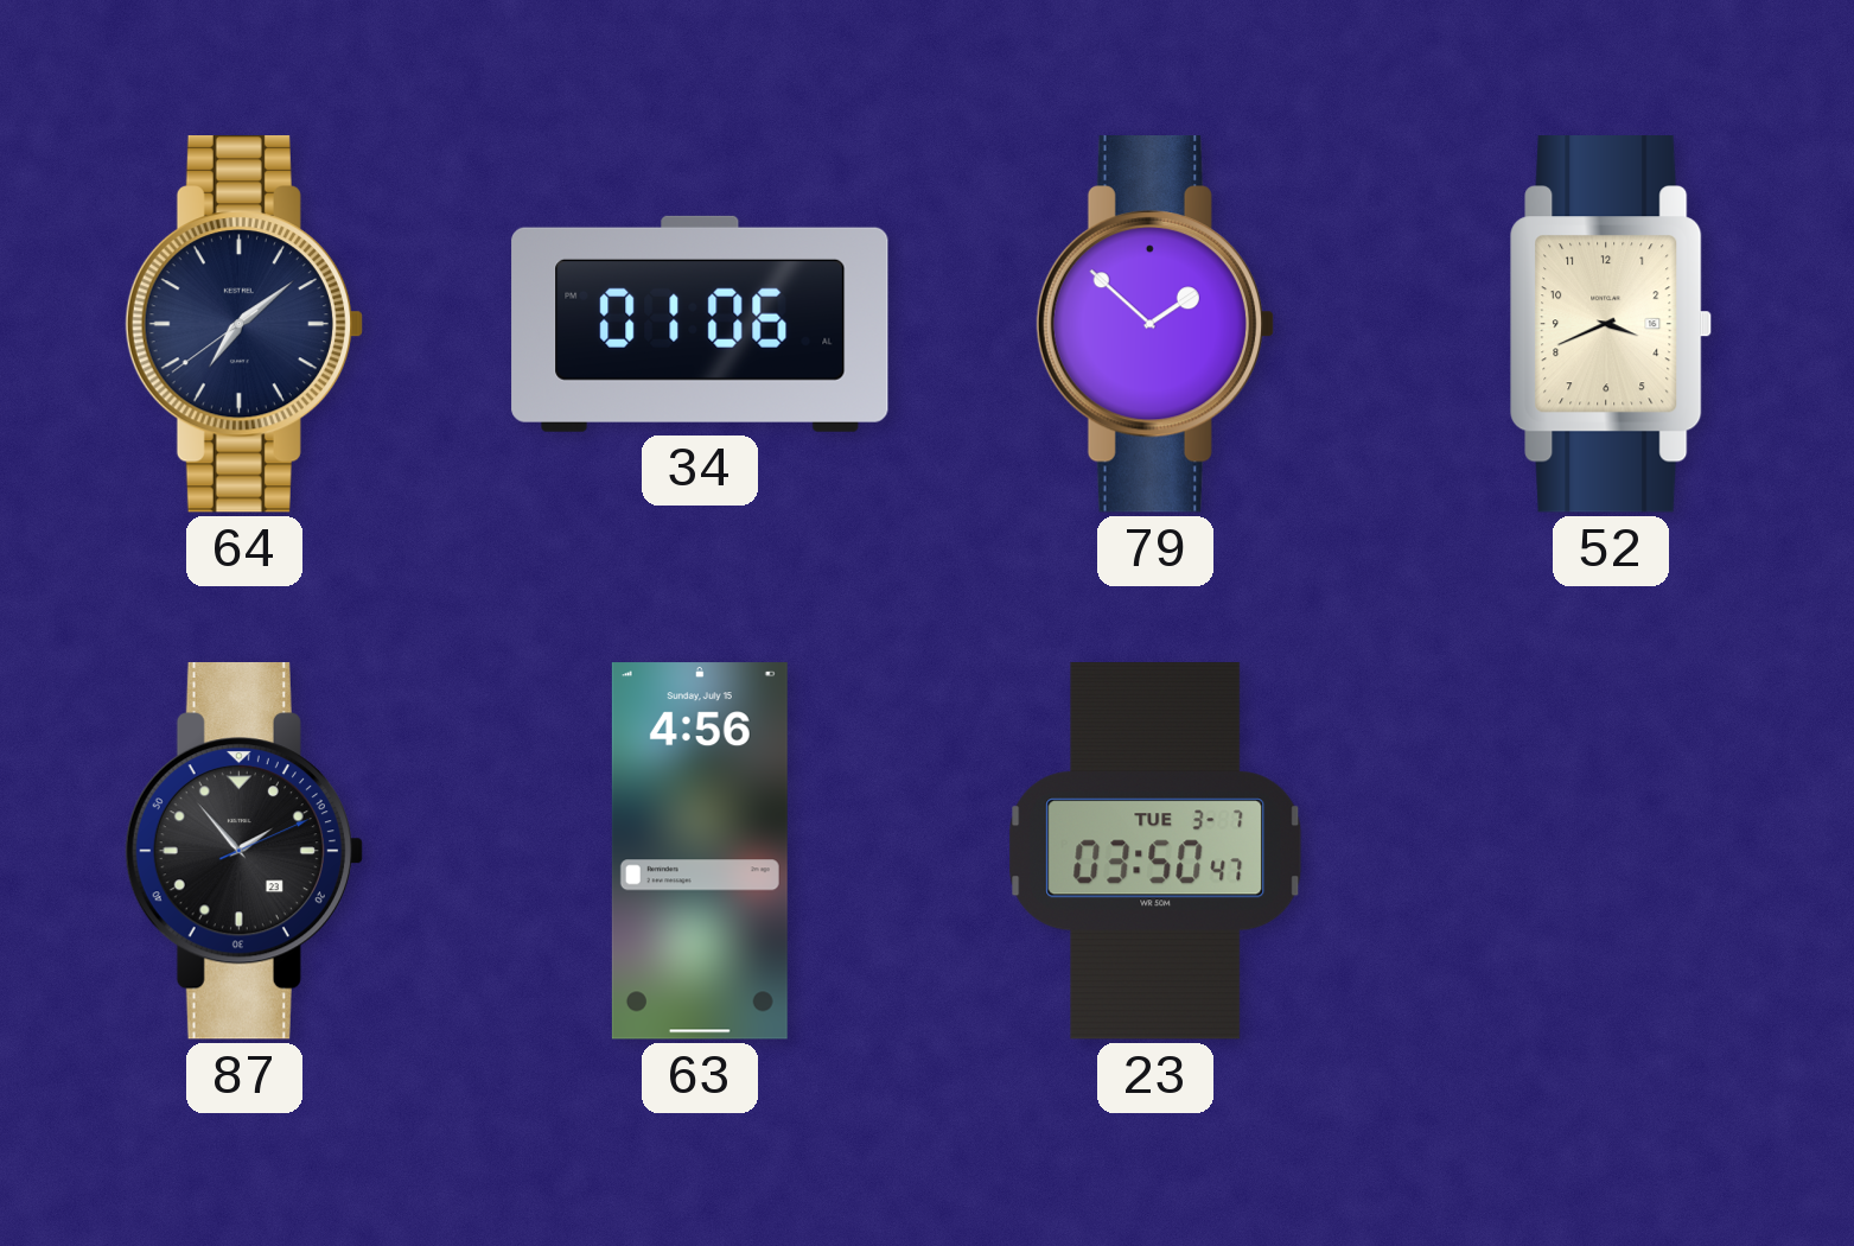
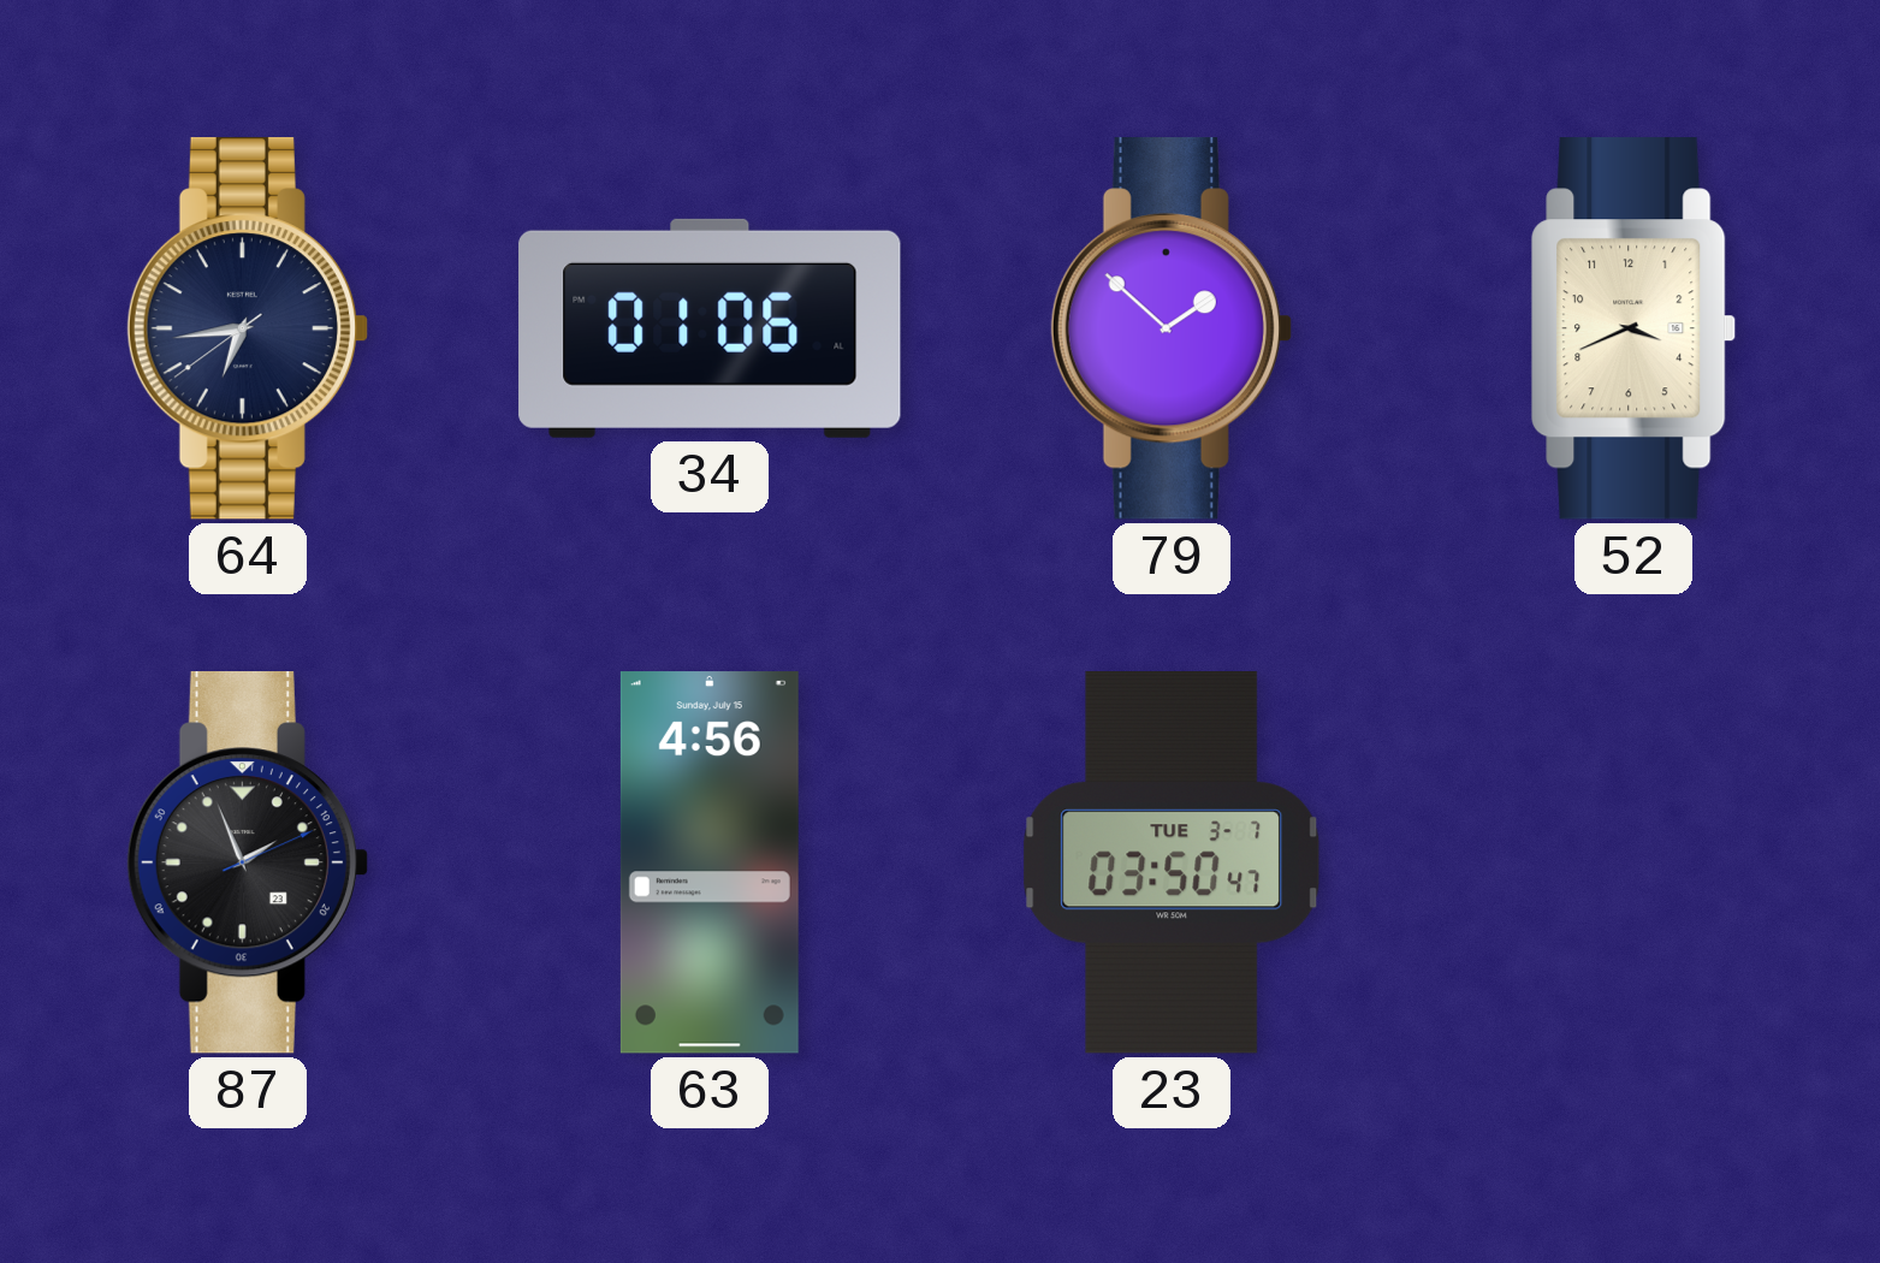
64: 7:08 -> 6:43
87: 1:53 -> 1:56
